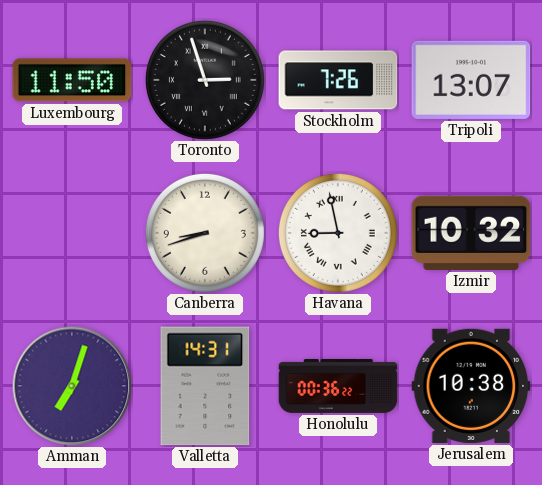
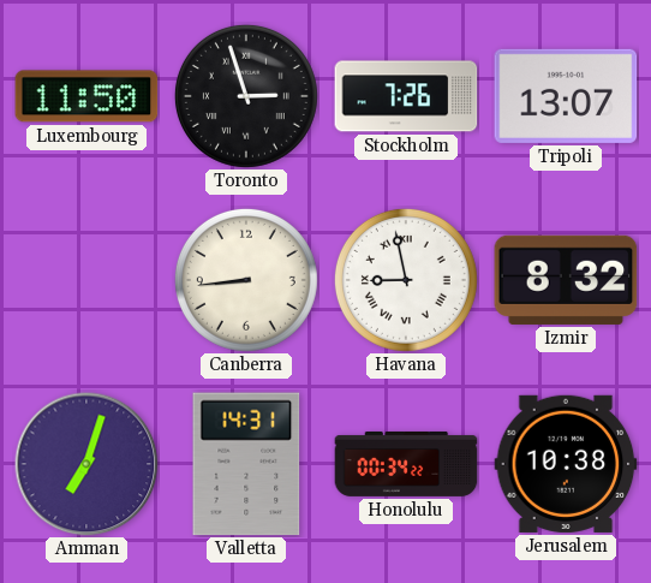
Canberra: 8:42 -> 8:44
Izmir: 10:32 -> 8:32
Honolulu: 00:36 -> 00:34
